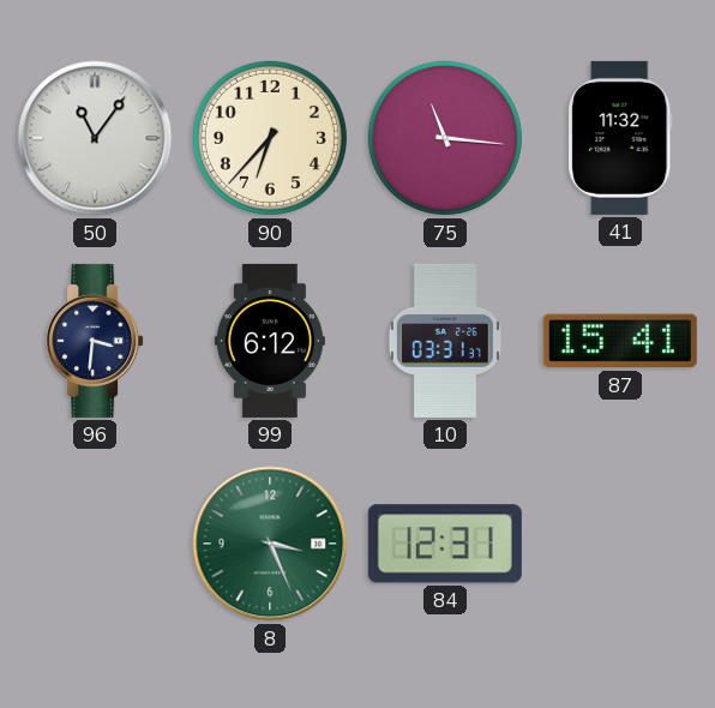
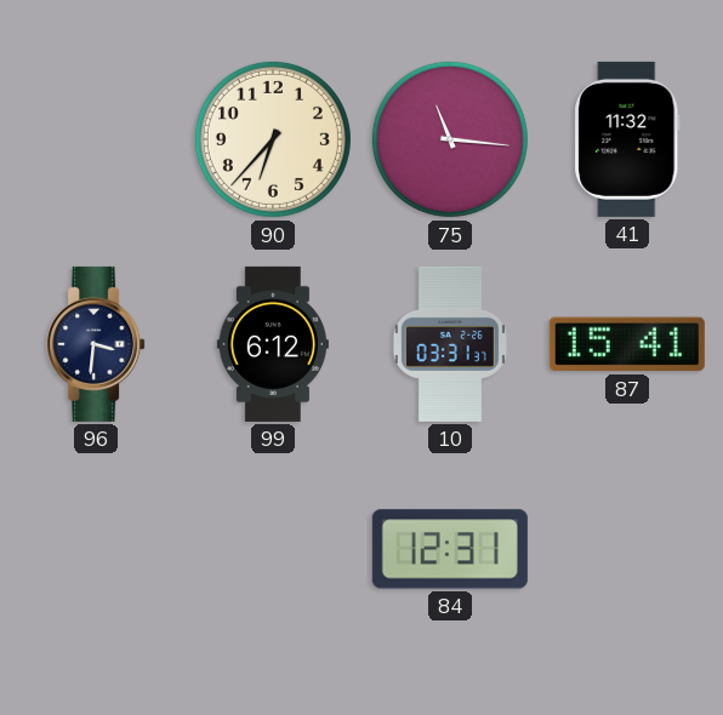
50: 11:06 -> none
8: 3:26 -> none
